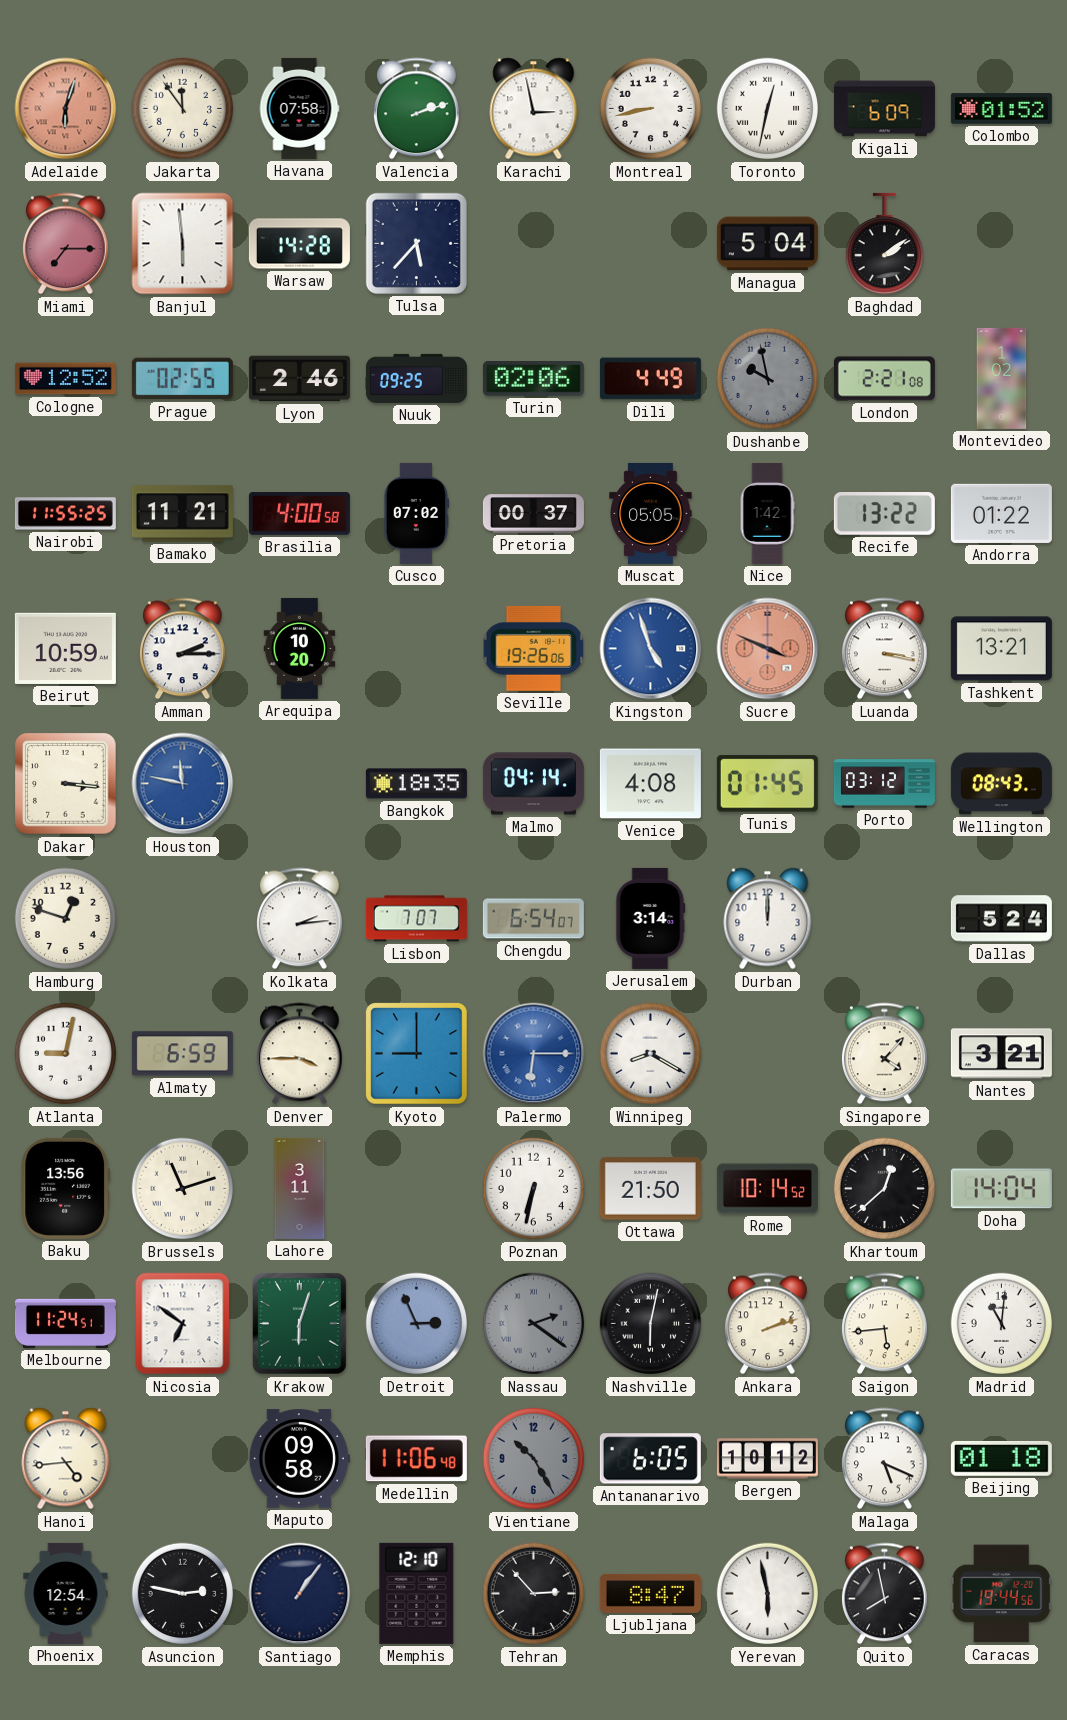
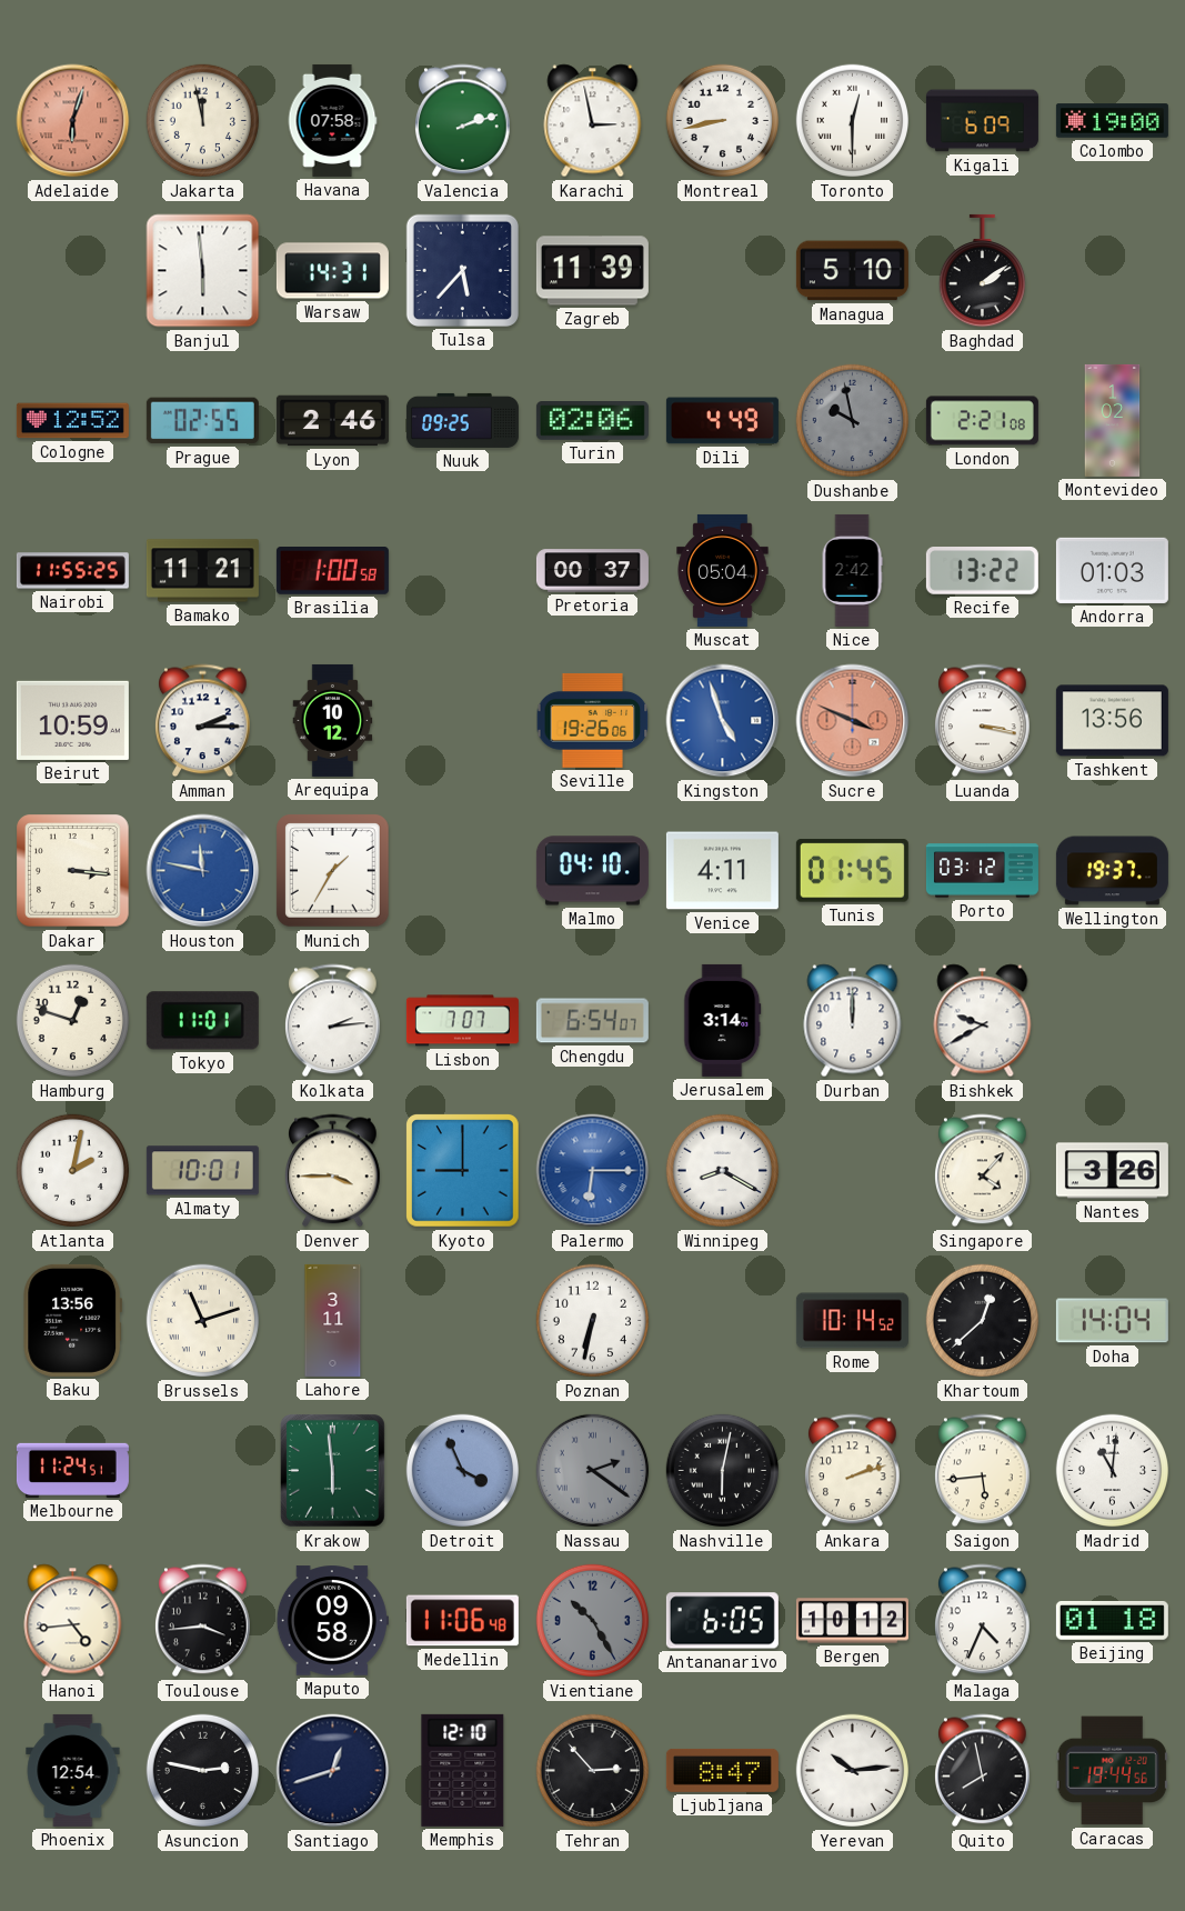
Jakarta: 11:54 -> 11:58
Toronto: 12:32 -> 12:30
Colombo: 01:52 -> 19:00
Miami: 7:15 -> none
Warsaw: 14:28 -> 14:31
Zagreb: none -> 11:39
Managua: 5:04 -> 5:10
Brasilia: 4:00 -> 1:00
Cusco: 07:02 -> none
Muscat: 05:05 -> 05:04
Nice: 1:42 -> 2:42
Andorra: 01:22 -> 01:03
Arequipa: 10:20 -> 10:12
Tashkent: 13:21 -> 13:56
Munich: none -> 1:35
Bangkok: 18:35 -> none
Malmo: 04:14 -> 04:10
Venice: 4:08 -> 4:11
Wellington: 08:43 -> 19:37
Tokyo: none -> 11:01
Bishkek: none -> 9:40
Dallas: 5:24 -> none
Atlanta: 9:02 -> 2:02
Almaty: 6:59 -> 10:01
Nantes: 3:21 -> 3:26
Ottawa: 21:50 -> none
Nicosia: 6:51 -> none
Krakow: 6:03 -> 5:59
Detroit: 2:56 -> 3:56
Toulouse: none -> 3:44
Malaga: 5:19 -> 4:34
Santiago: 1:06 -> 12:42
Yerevan: 5:58 -> 10:14
